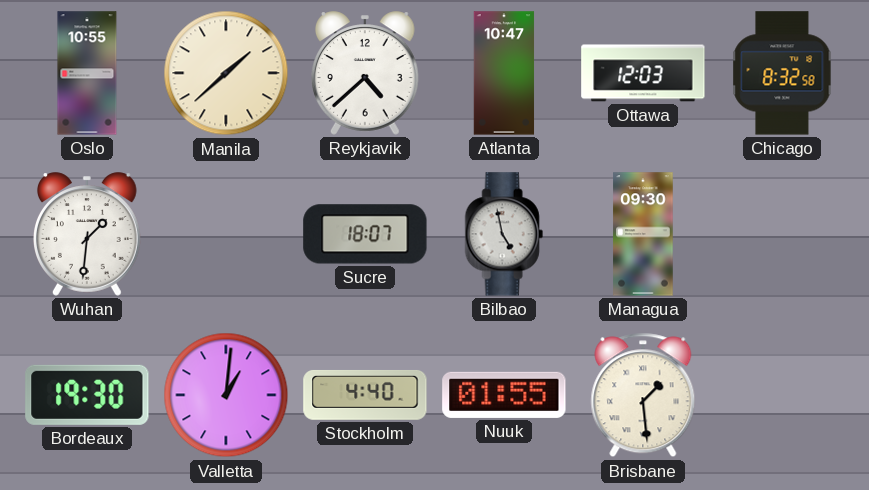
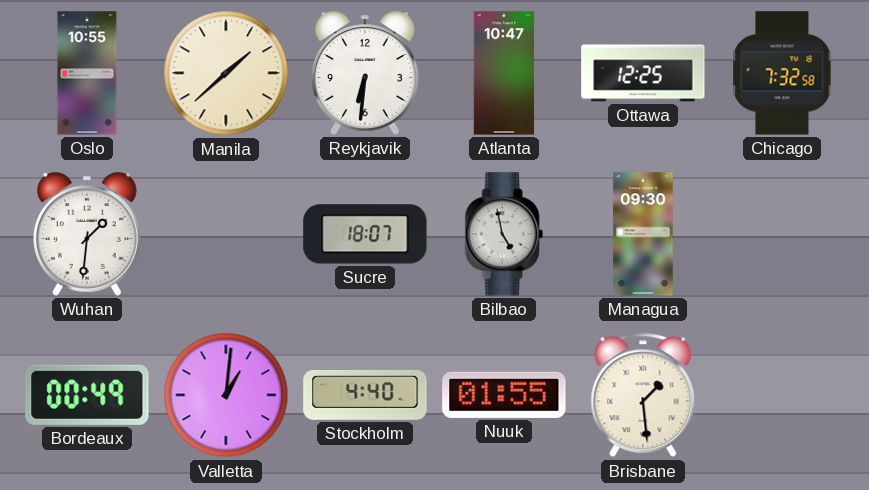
Reykjavik: 4:38 -> 6:31
Ottawa: 12:03 -> 12:25
Chicago: 8:32 -> 7:32
Bordeaux: 19:30 -> 00:49
